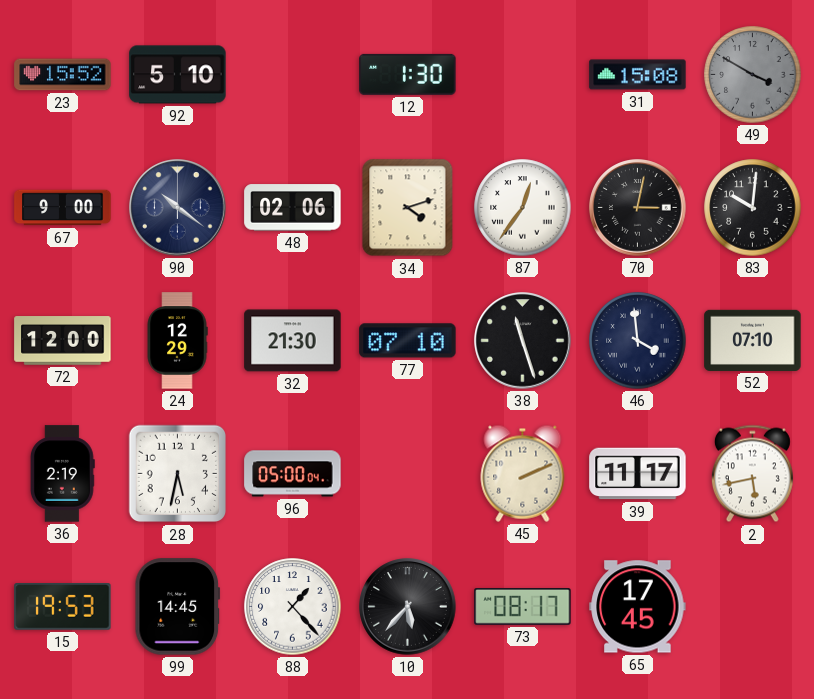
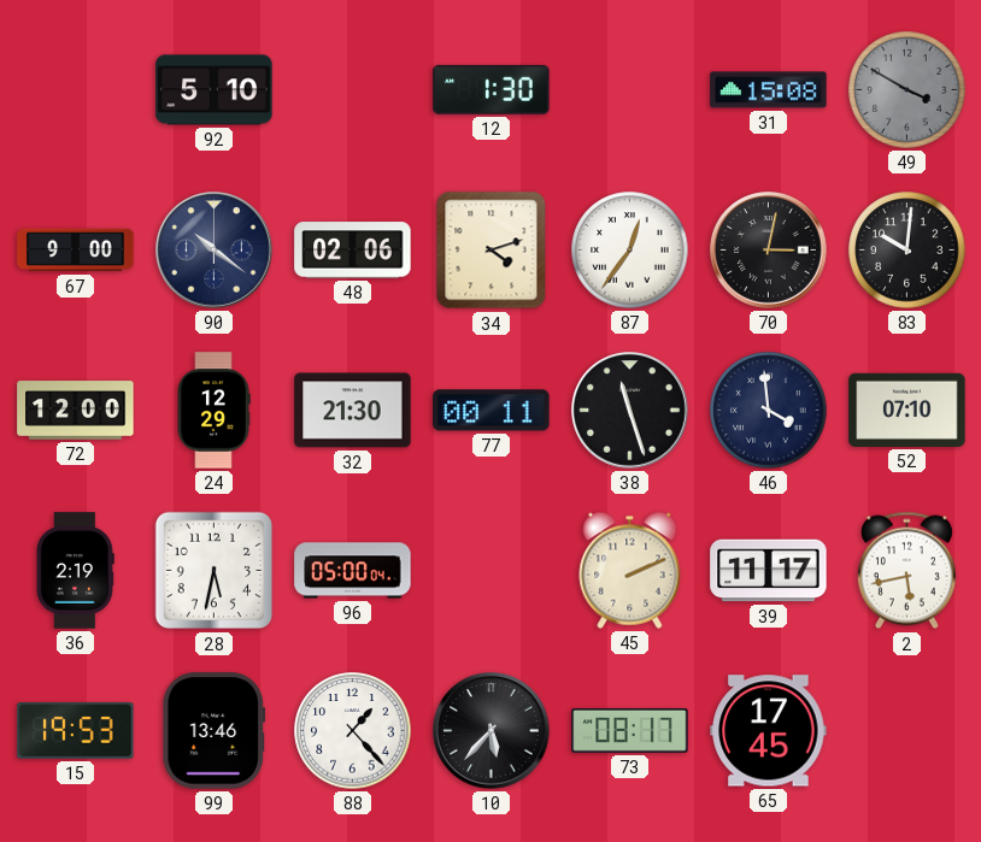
23: 15:52 -> none
77: 07:10 -> 00:11
99: 14:45 -> 13:46
